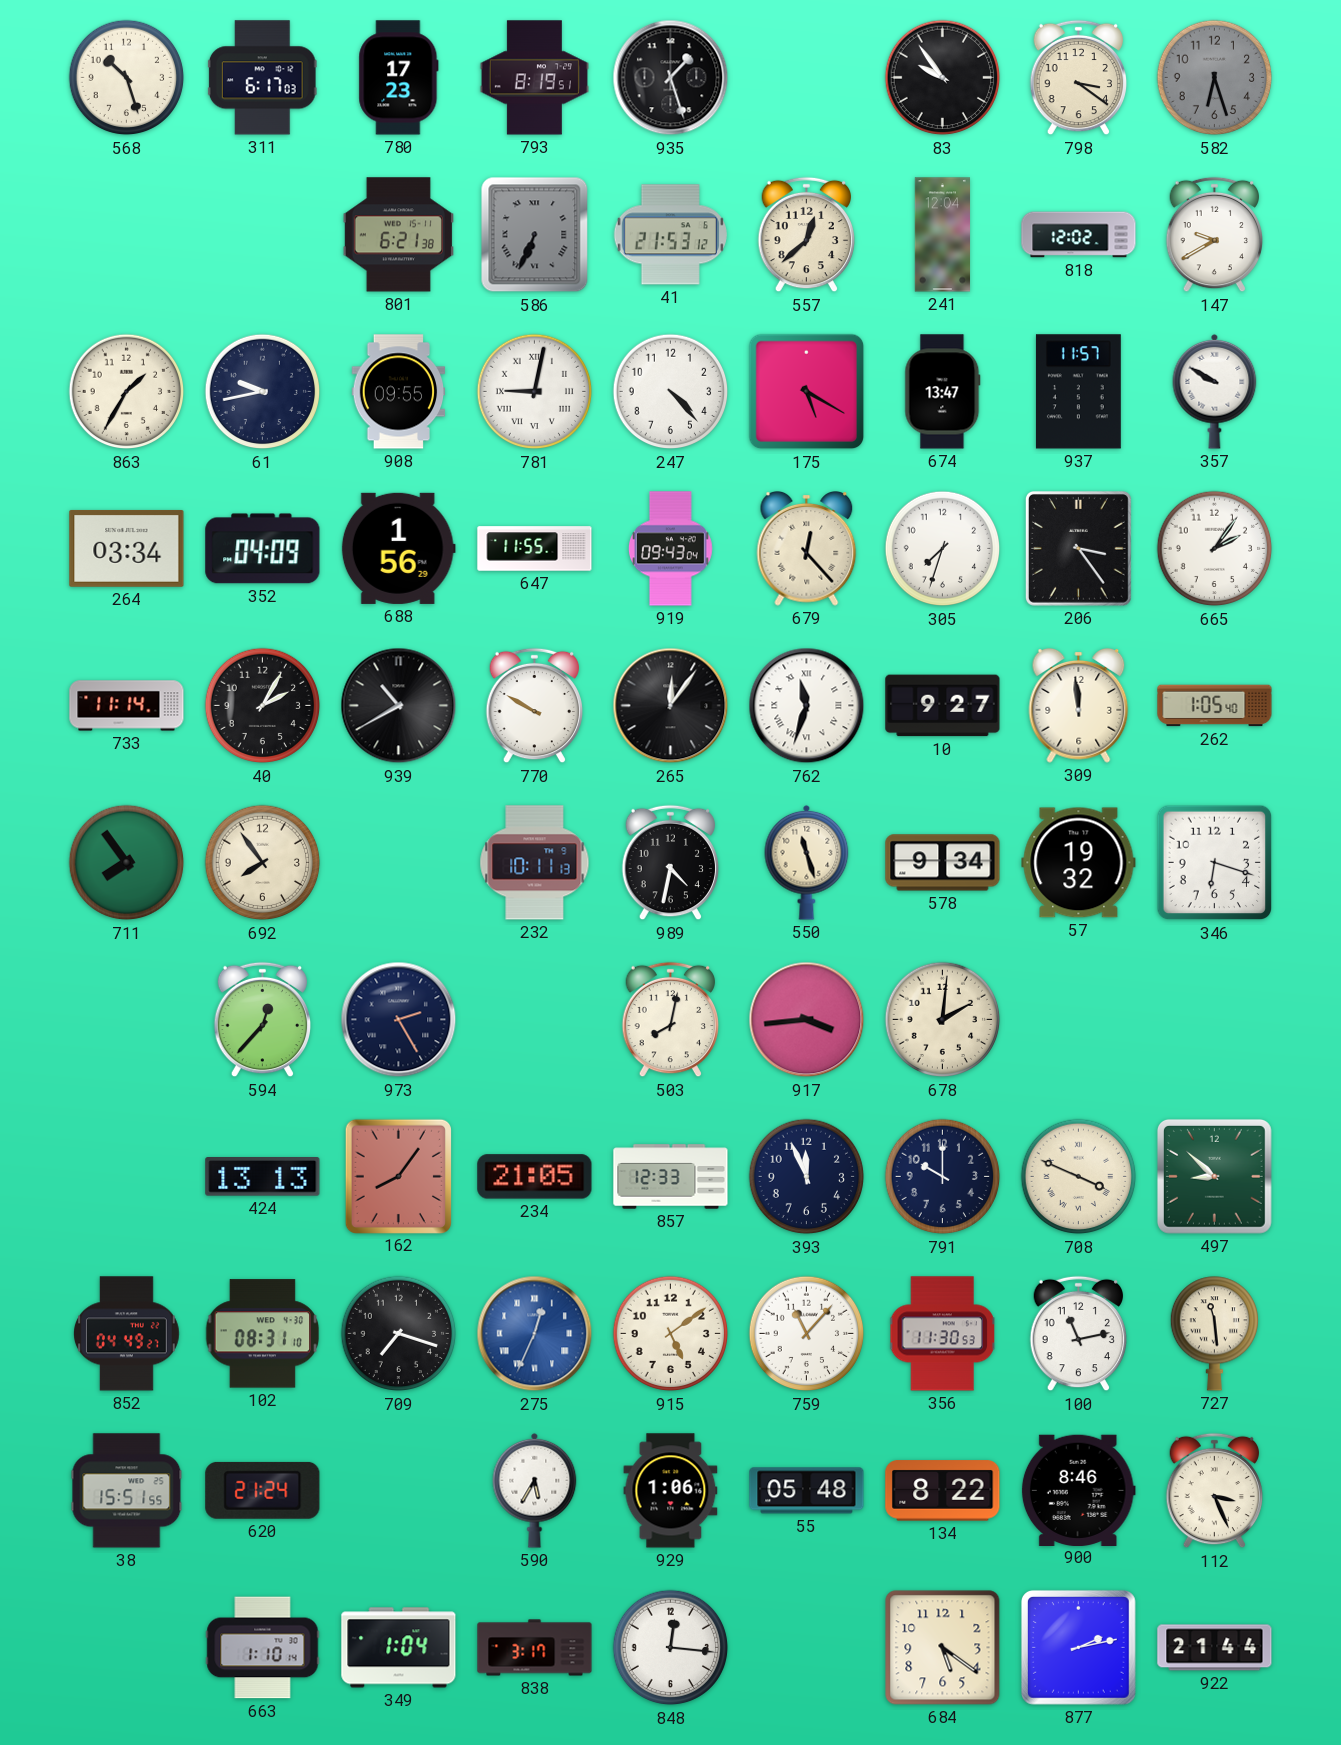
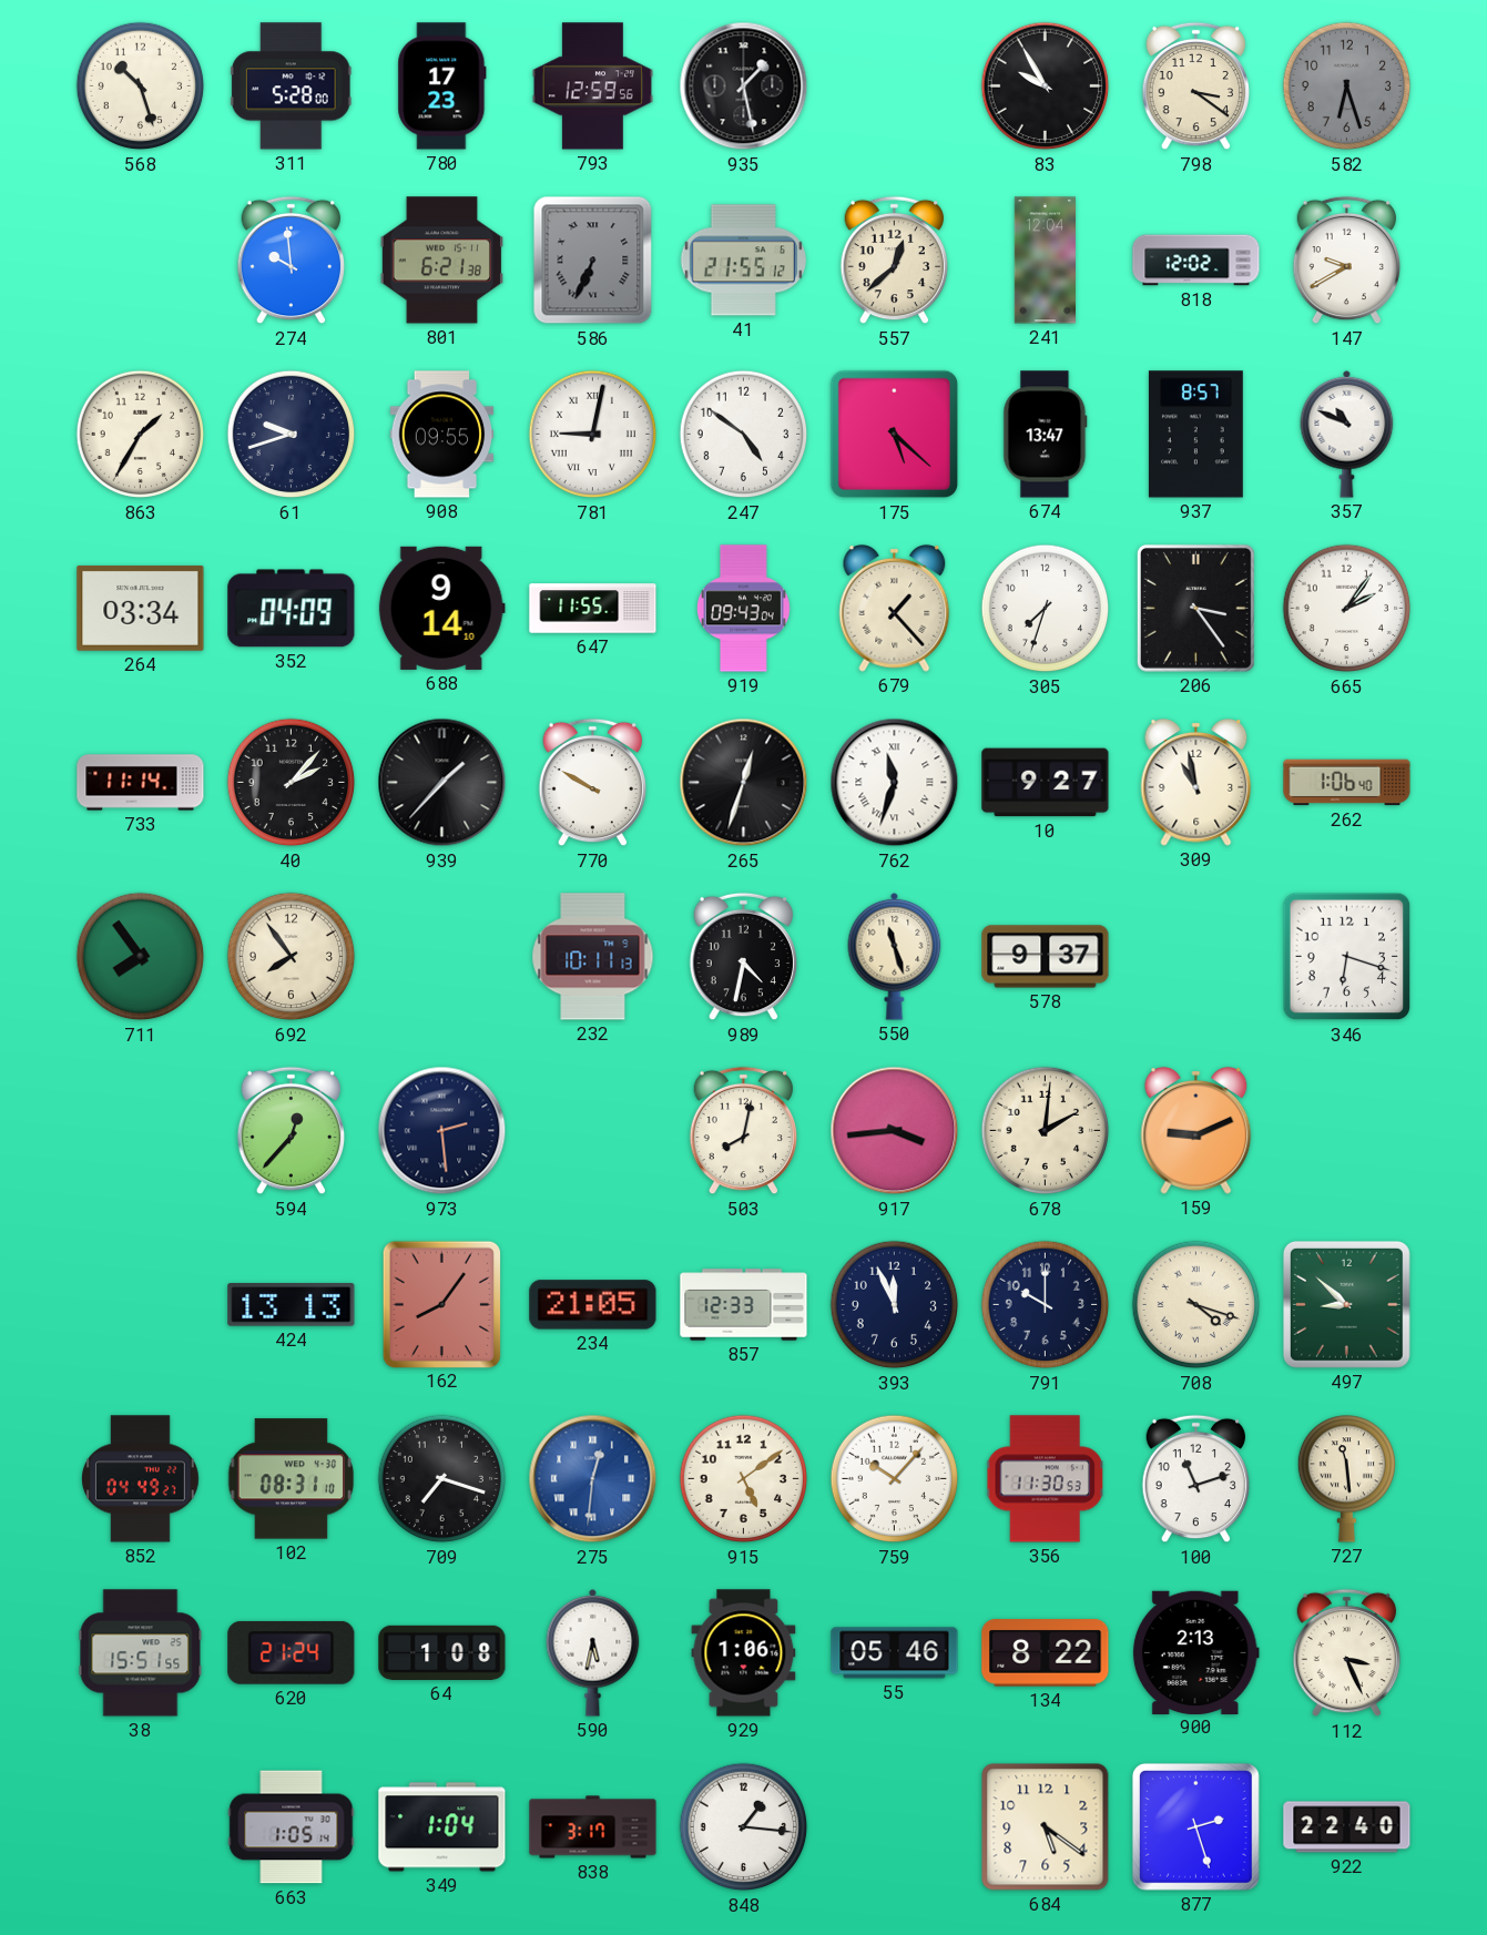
311: 6:17 -> 5:28
793: 8:19 -> 12:59
935: 1:27 -> 1:28
83: 9:54 -> 9:55
274: none -> 9:59
41: 21:53 -> 21:55
61: 9:43 -> 9:42
247: 4:23 -> 4:51
175: 5:20 -> 5:22
937: 11:57 -> 8:57
357: 9:50 -> 10:49
688: 1:56 -> 9:14
679: 12:23 -> 1:23
40: 2:05 -> 2:07
939: 10:40 -> 1:37
265: 12:06 -> 12:33
309: 11:59 -> 10:58
262: 1:05 -> 1:06
578: 9:34 -> 9:37
57: 19:32 -> none
973: 2:25 -> 2:29
159: none -> 9:11
708: 3:49 -> 4:18
275: 12:34 -> 12:31
759: 11:07 -> 10:07
100: 11:13 -> 11:12
64: none -> 1:08
590: 5:35 -> 5:32
55: 05:48 -> 05:46
900: 8:46 -> 2:13
663: 1:10 -> 1:05
848: 12:16 -> 1:16
877: 2:13 -> 2:27
922: 21:44 -> 22:40
